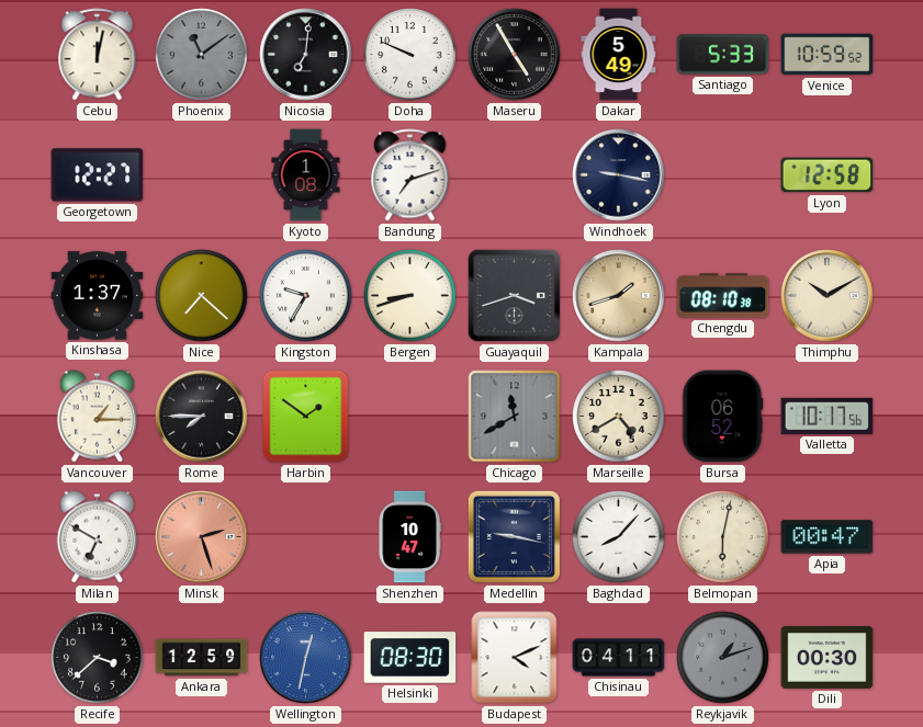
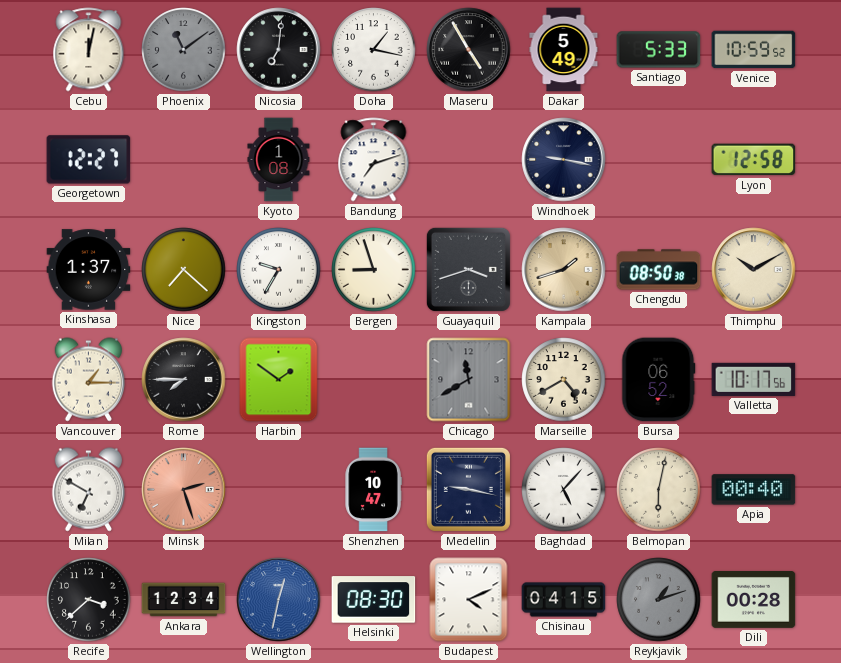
Doha: 9:49 -> 1:17
Bergen: 8:42 -> 8:57
Chengdu: 08:10 -> 08:50
Baghdad: 8:07 -> 5:07
Apia: 00:47 -> 00:40
Ankara: 12:59 -> 12:34
Chisinau: 04:11 -> 04:15
Dili: 00:30 -> 00:28
